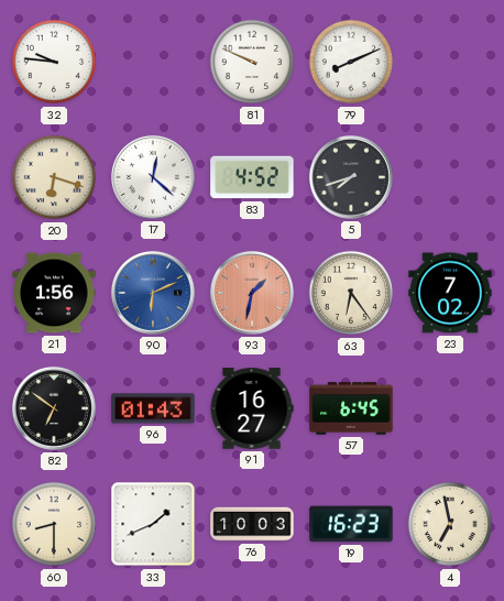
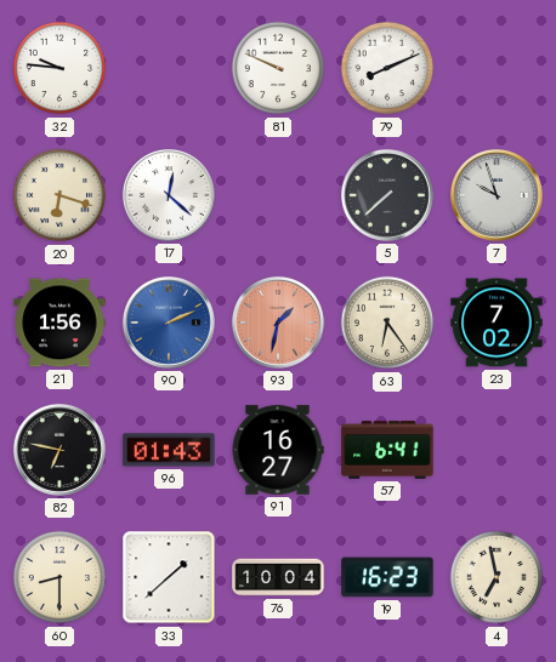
83: 4:52 -> none
5: 7:42 -> 7:38
7: none -> 9:57
90: 6:11 -> 2:11
82: 6:51 -> 6:47
57: 6:45 -> 6:41
33: 1:41 -> 1:38
76: 10:03 -> 10:04
